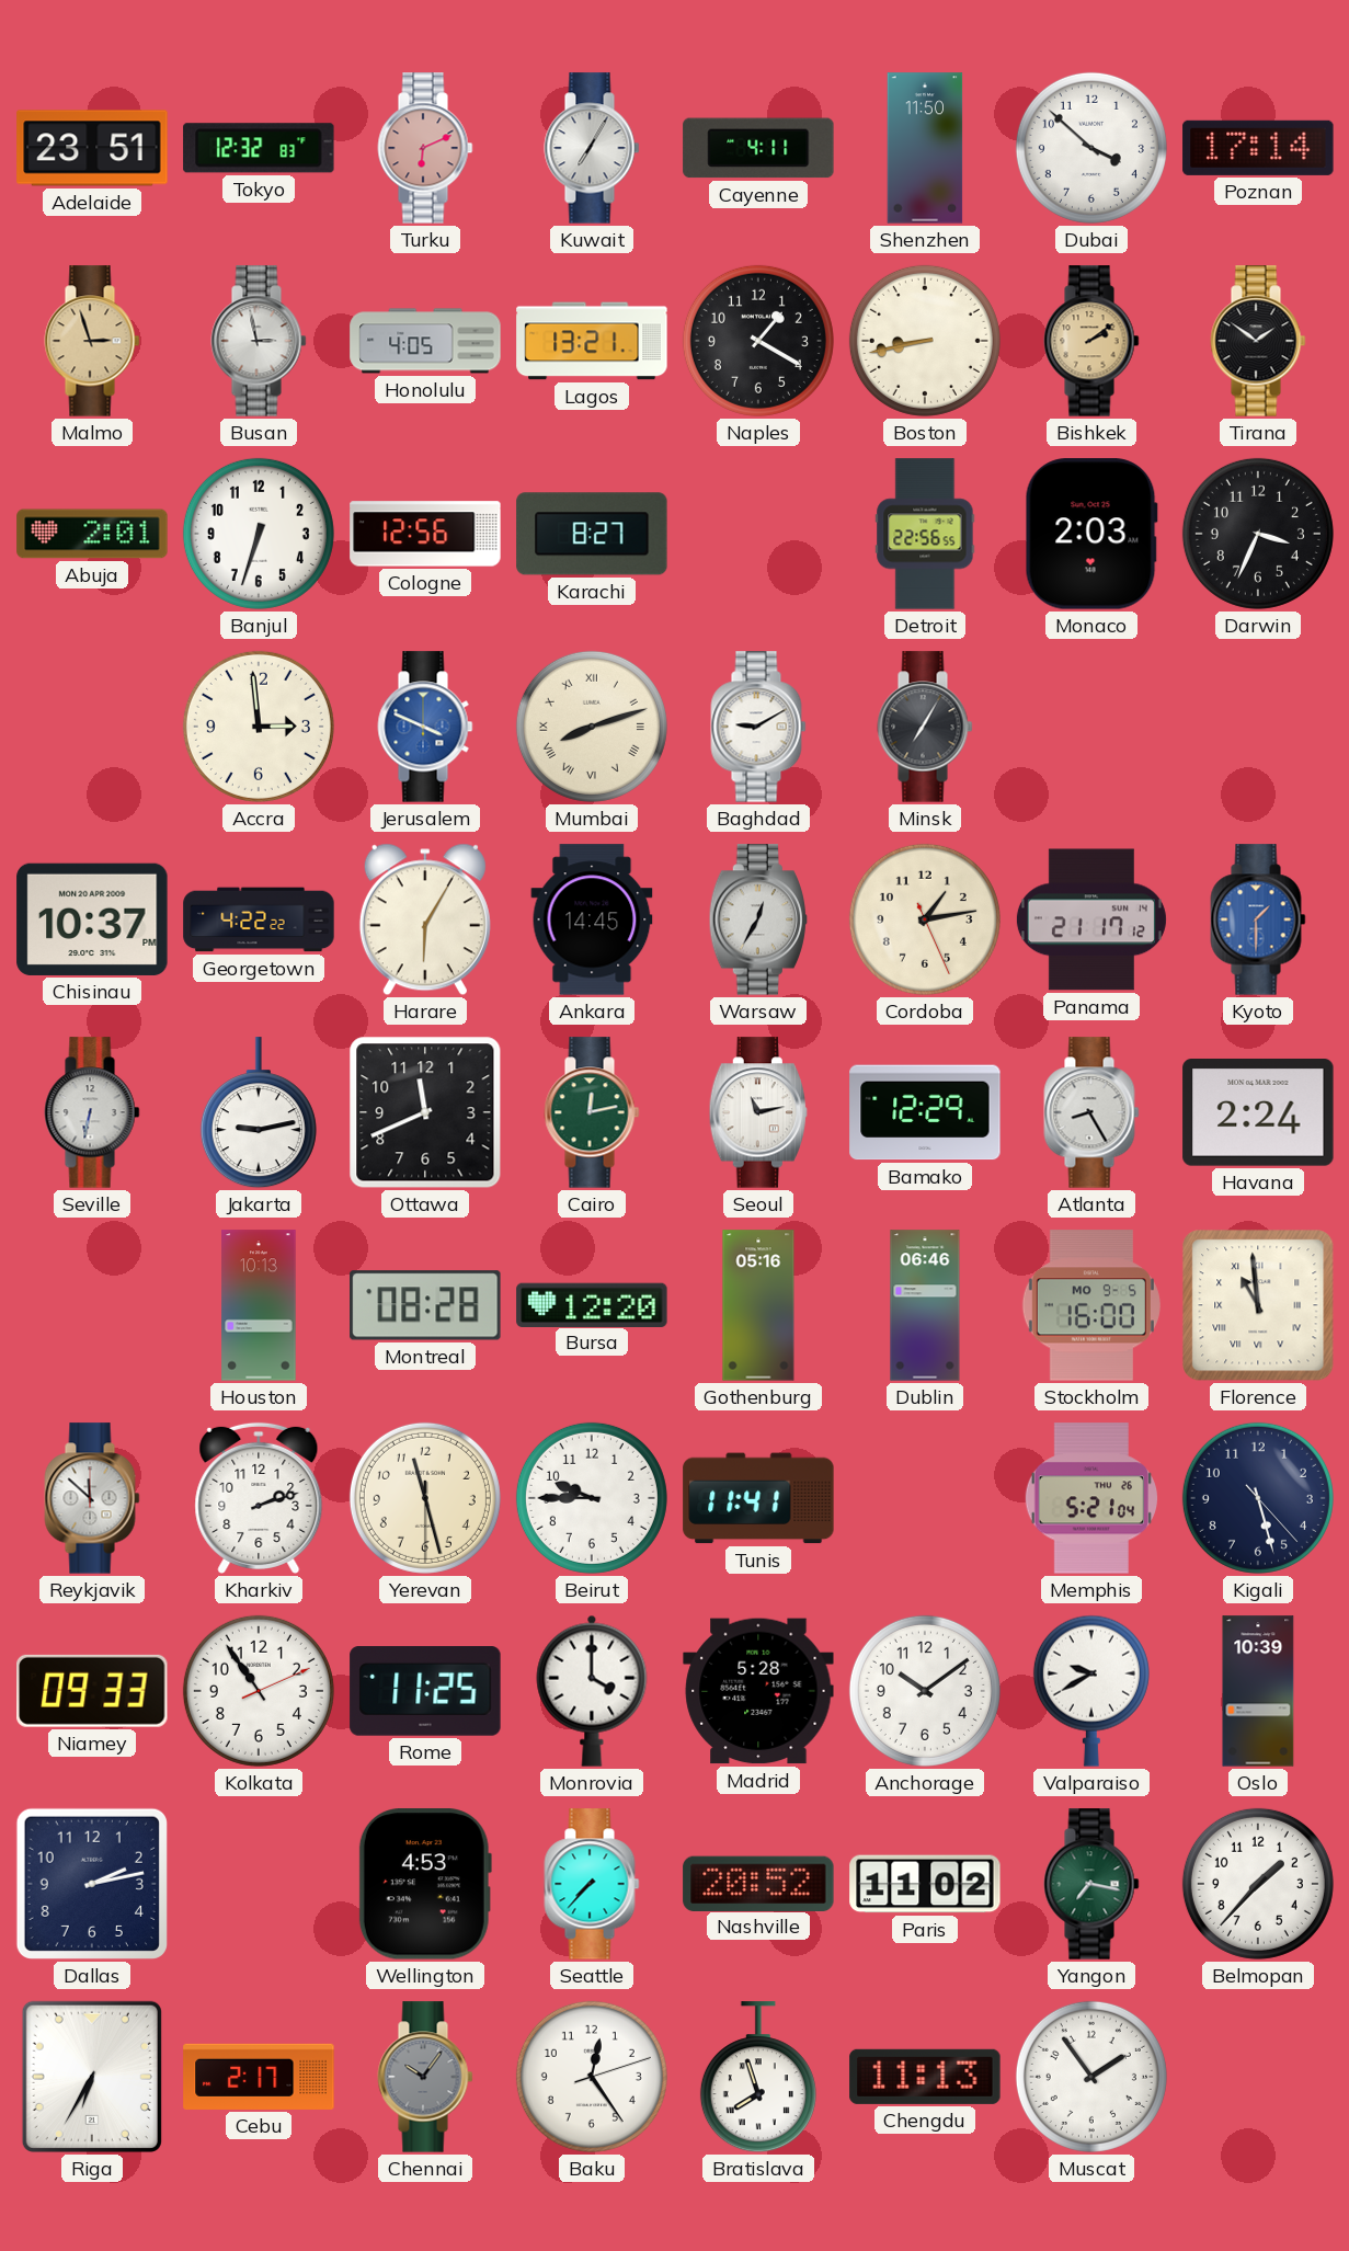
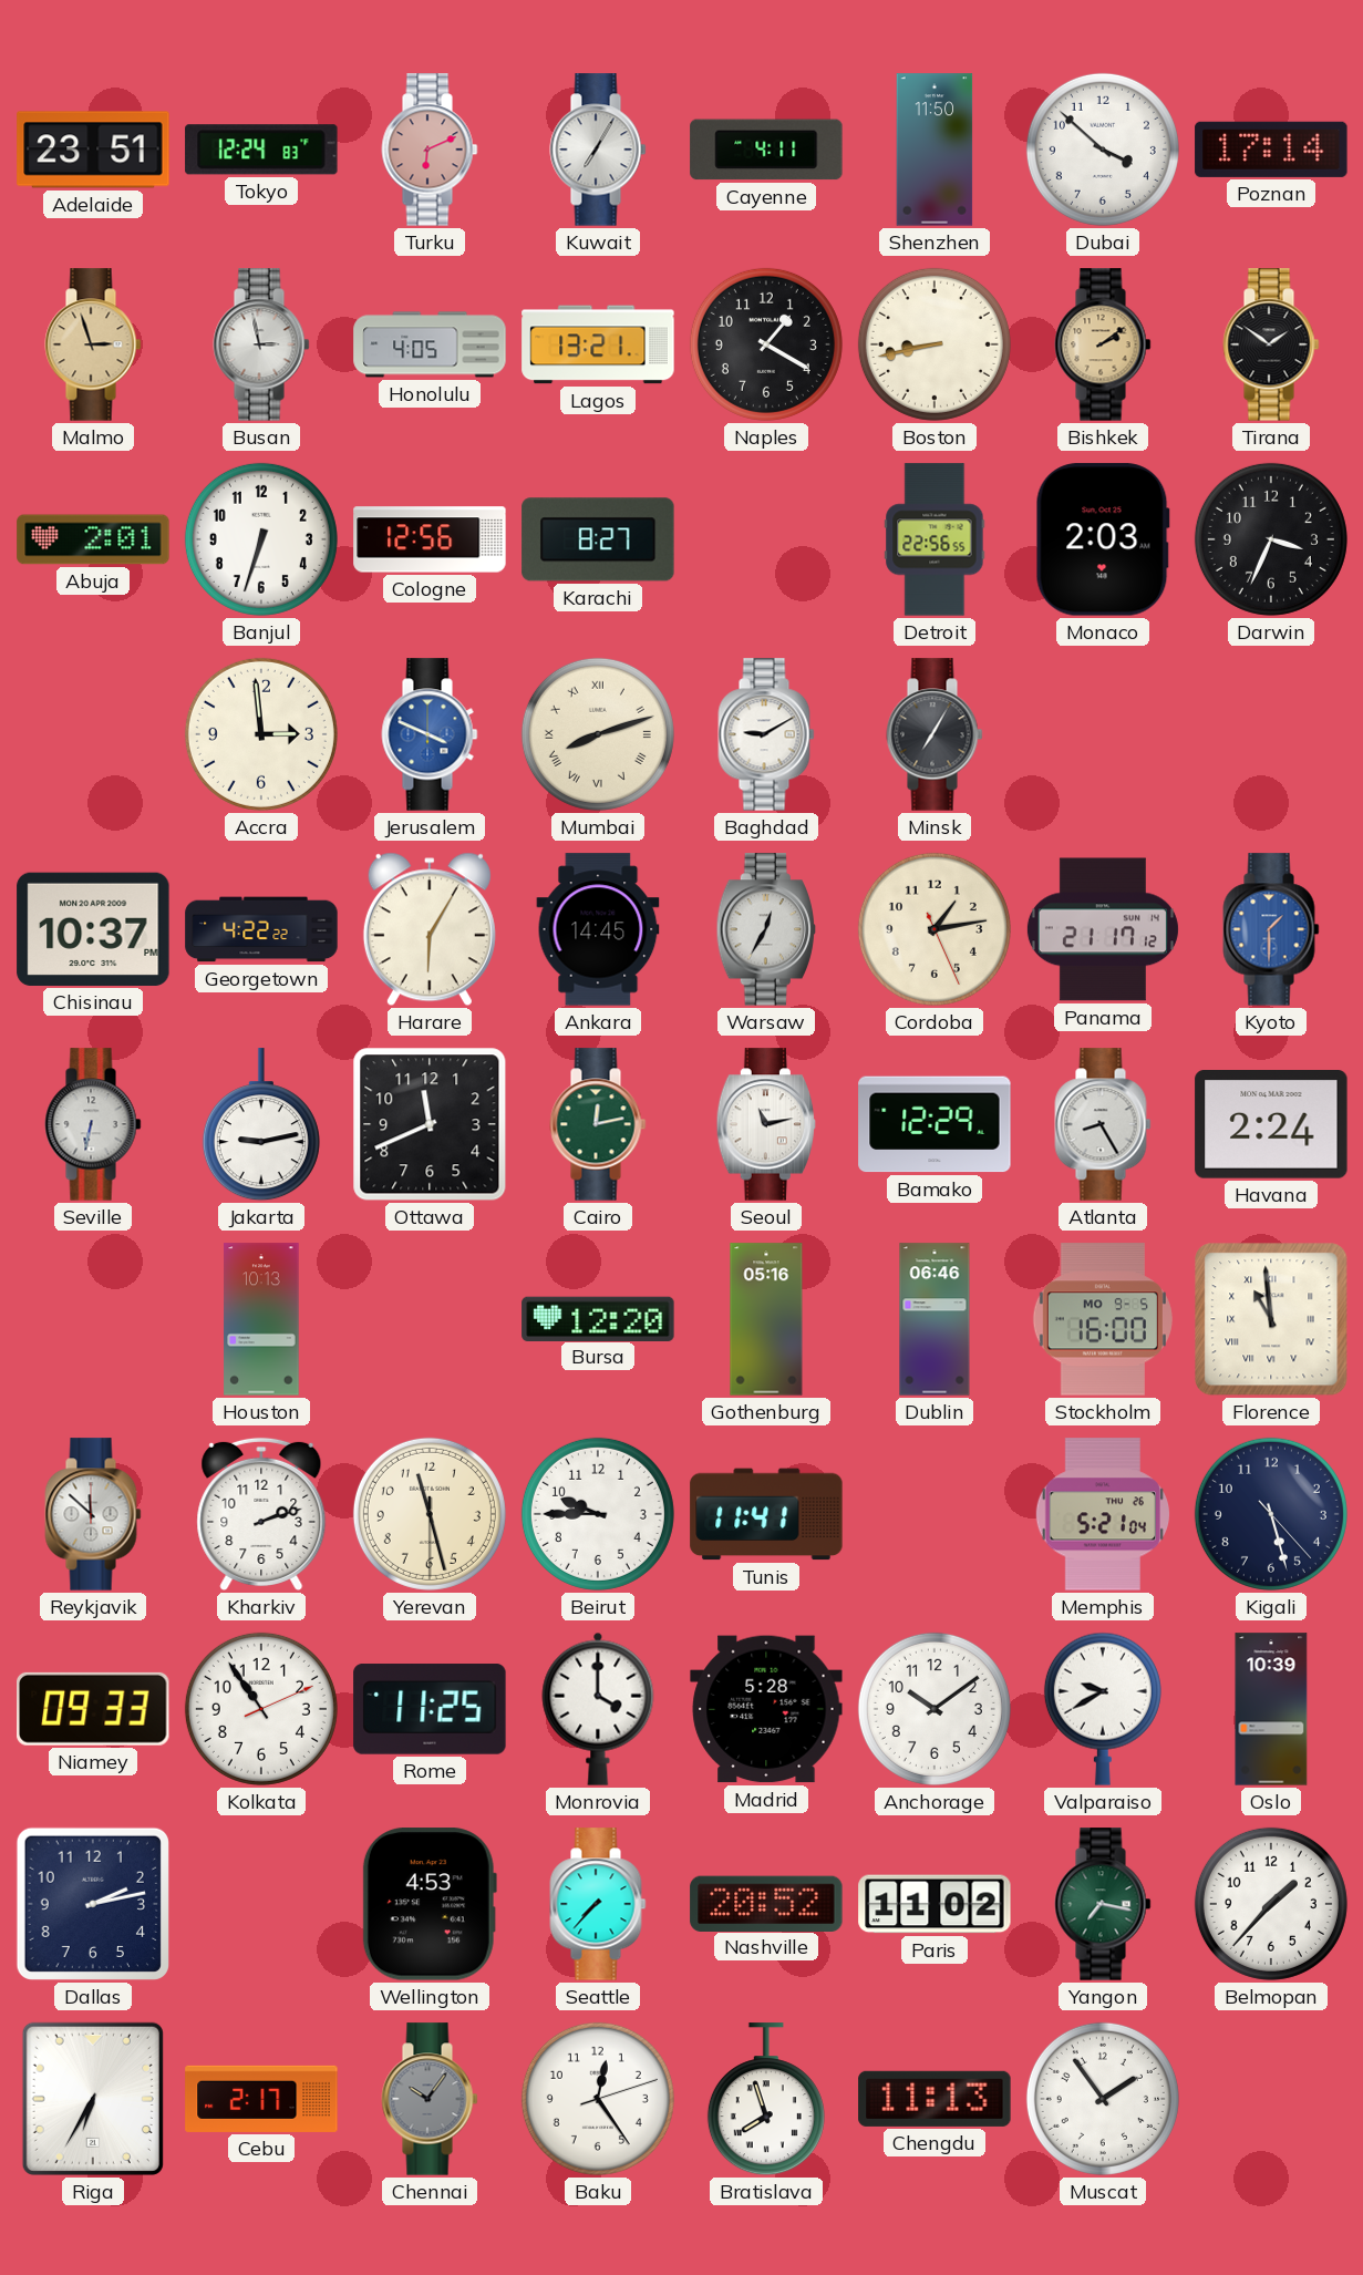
Tokyo: 12:32 -> 12:24
Montreal: 08:28 -> none
